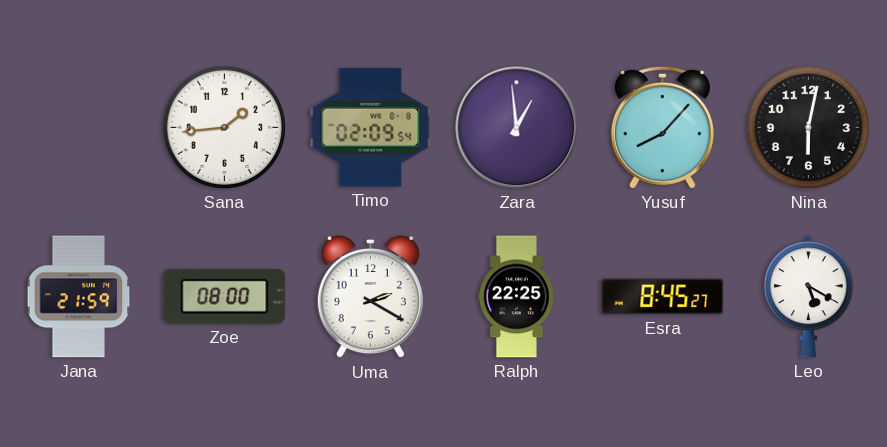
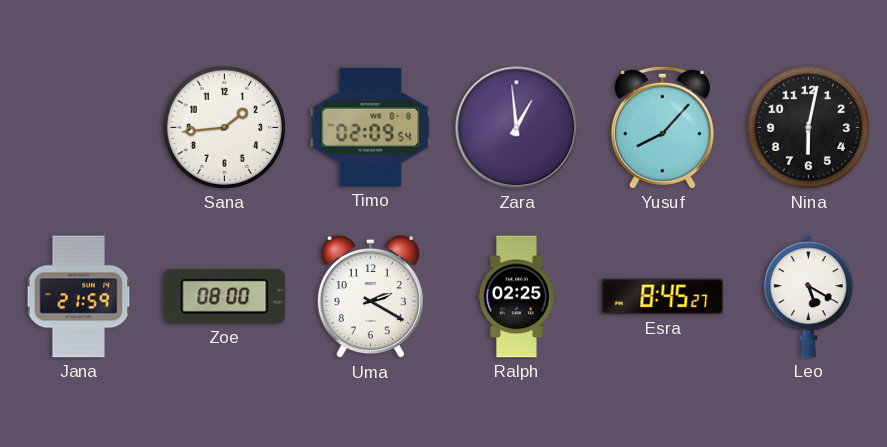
Ralph: 22:25 -> 02:25
